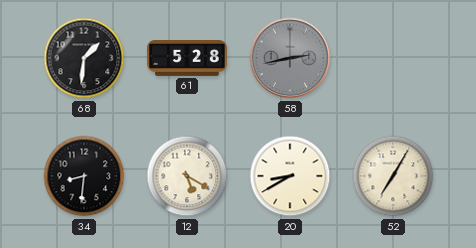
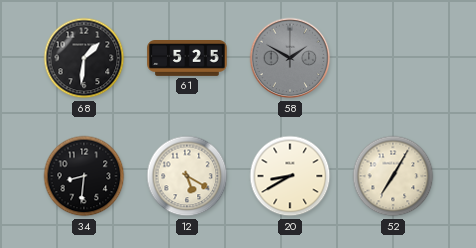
61: 5:28 -> 5:25
58: 2:43 -> 1:50
